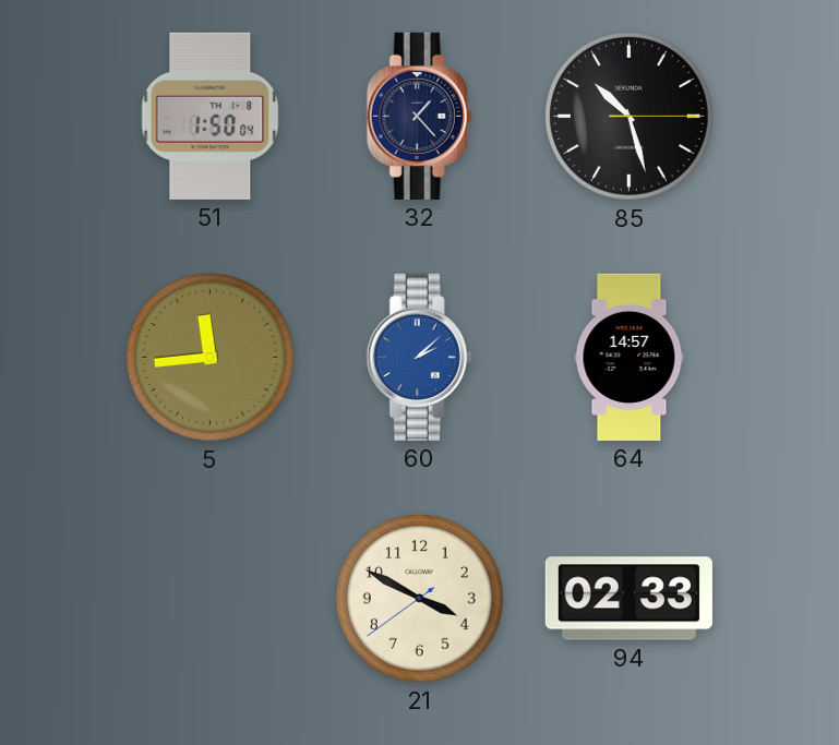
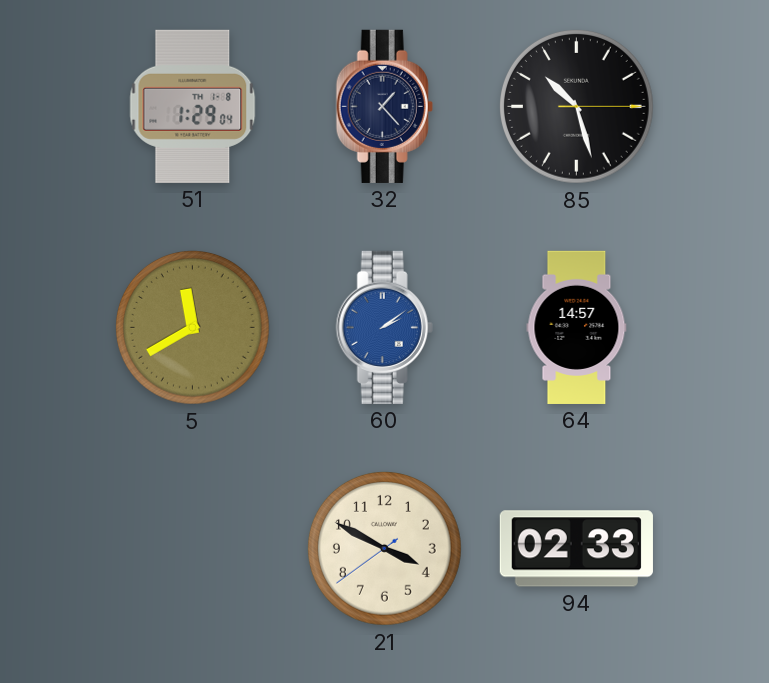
51: 1:50 -> 1:29
5: 11:44 -> 11:40
60: 2:08 -> 2:09
